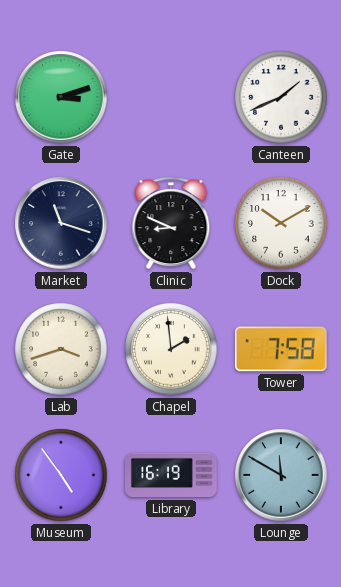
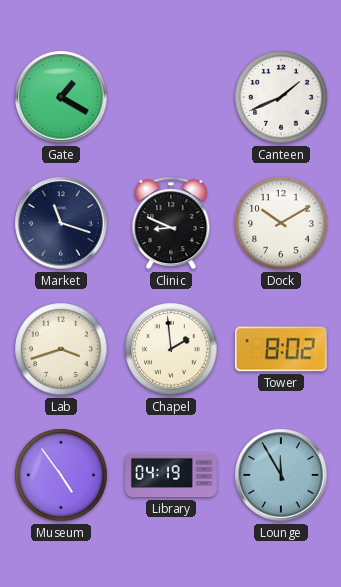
Gate: 3:12 -> 1:20
Tower: 7:58 -> 8:02
Library: 16:19 -> 04:19
Lounge: 11:50 -> 11:55
